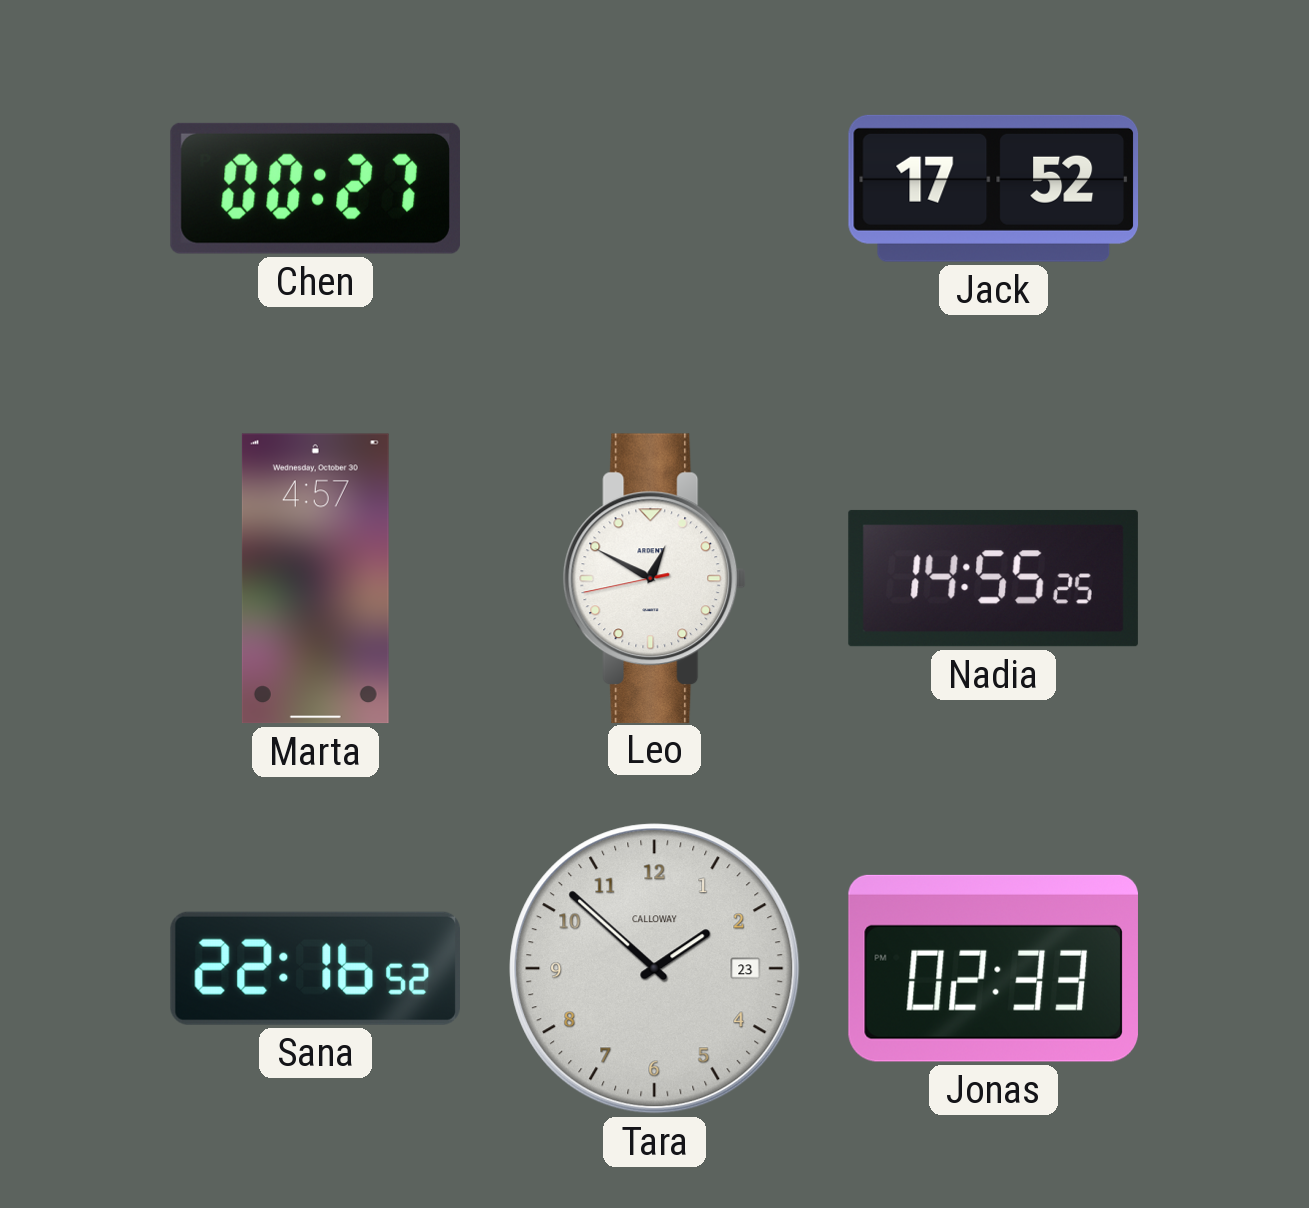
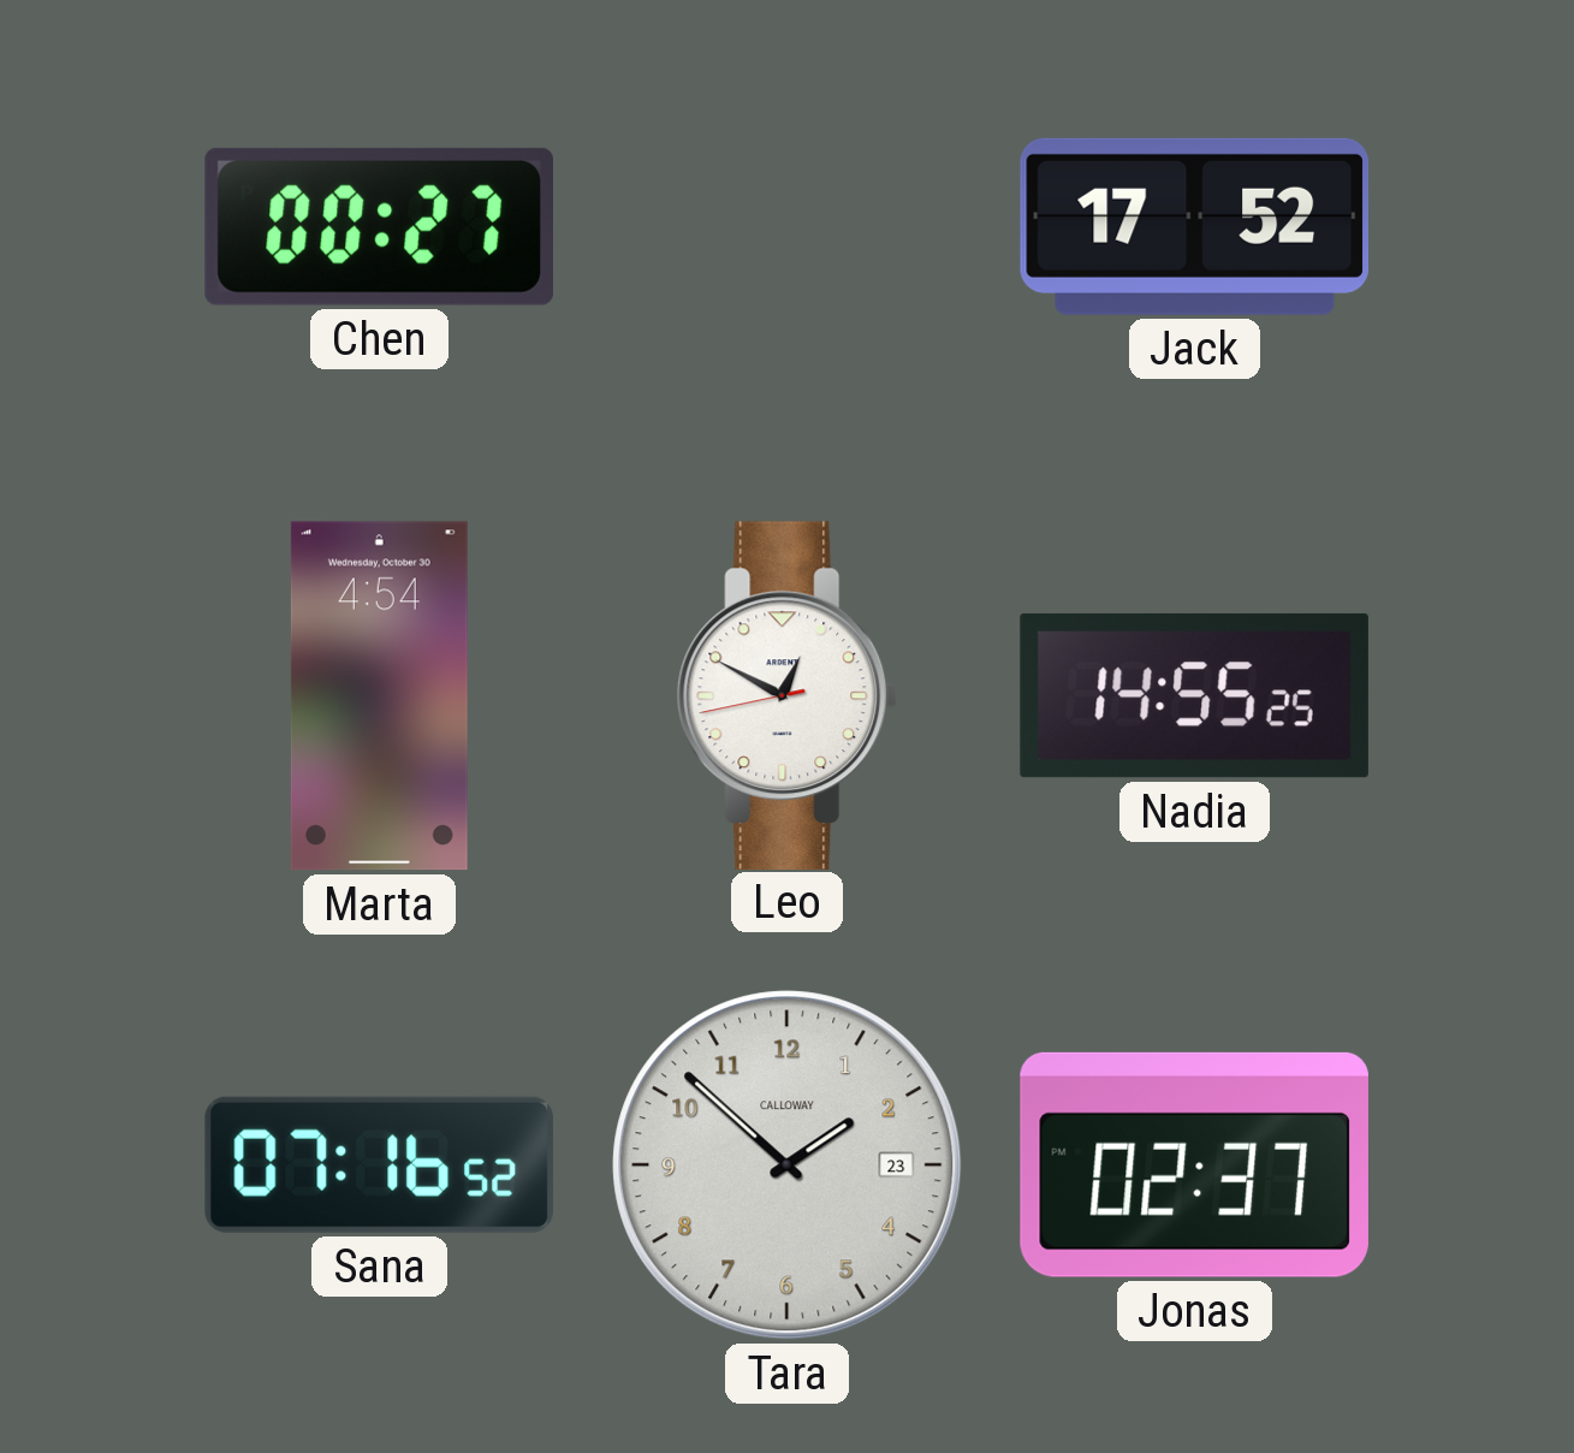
Marta: 4:57 -> 4:54
Sana: 22:16 -> 07:16
Jonas: 02:33 -> 02:37
